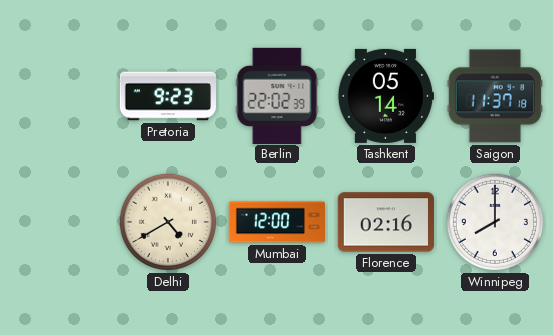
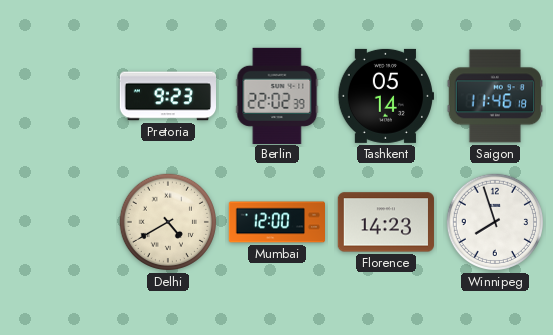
Saigon: 11:37 -> 11:46
Florence: 02:16 -> 14:23
Winnipeg: 8:00 -> 7:57
